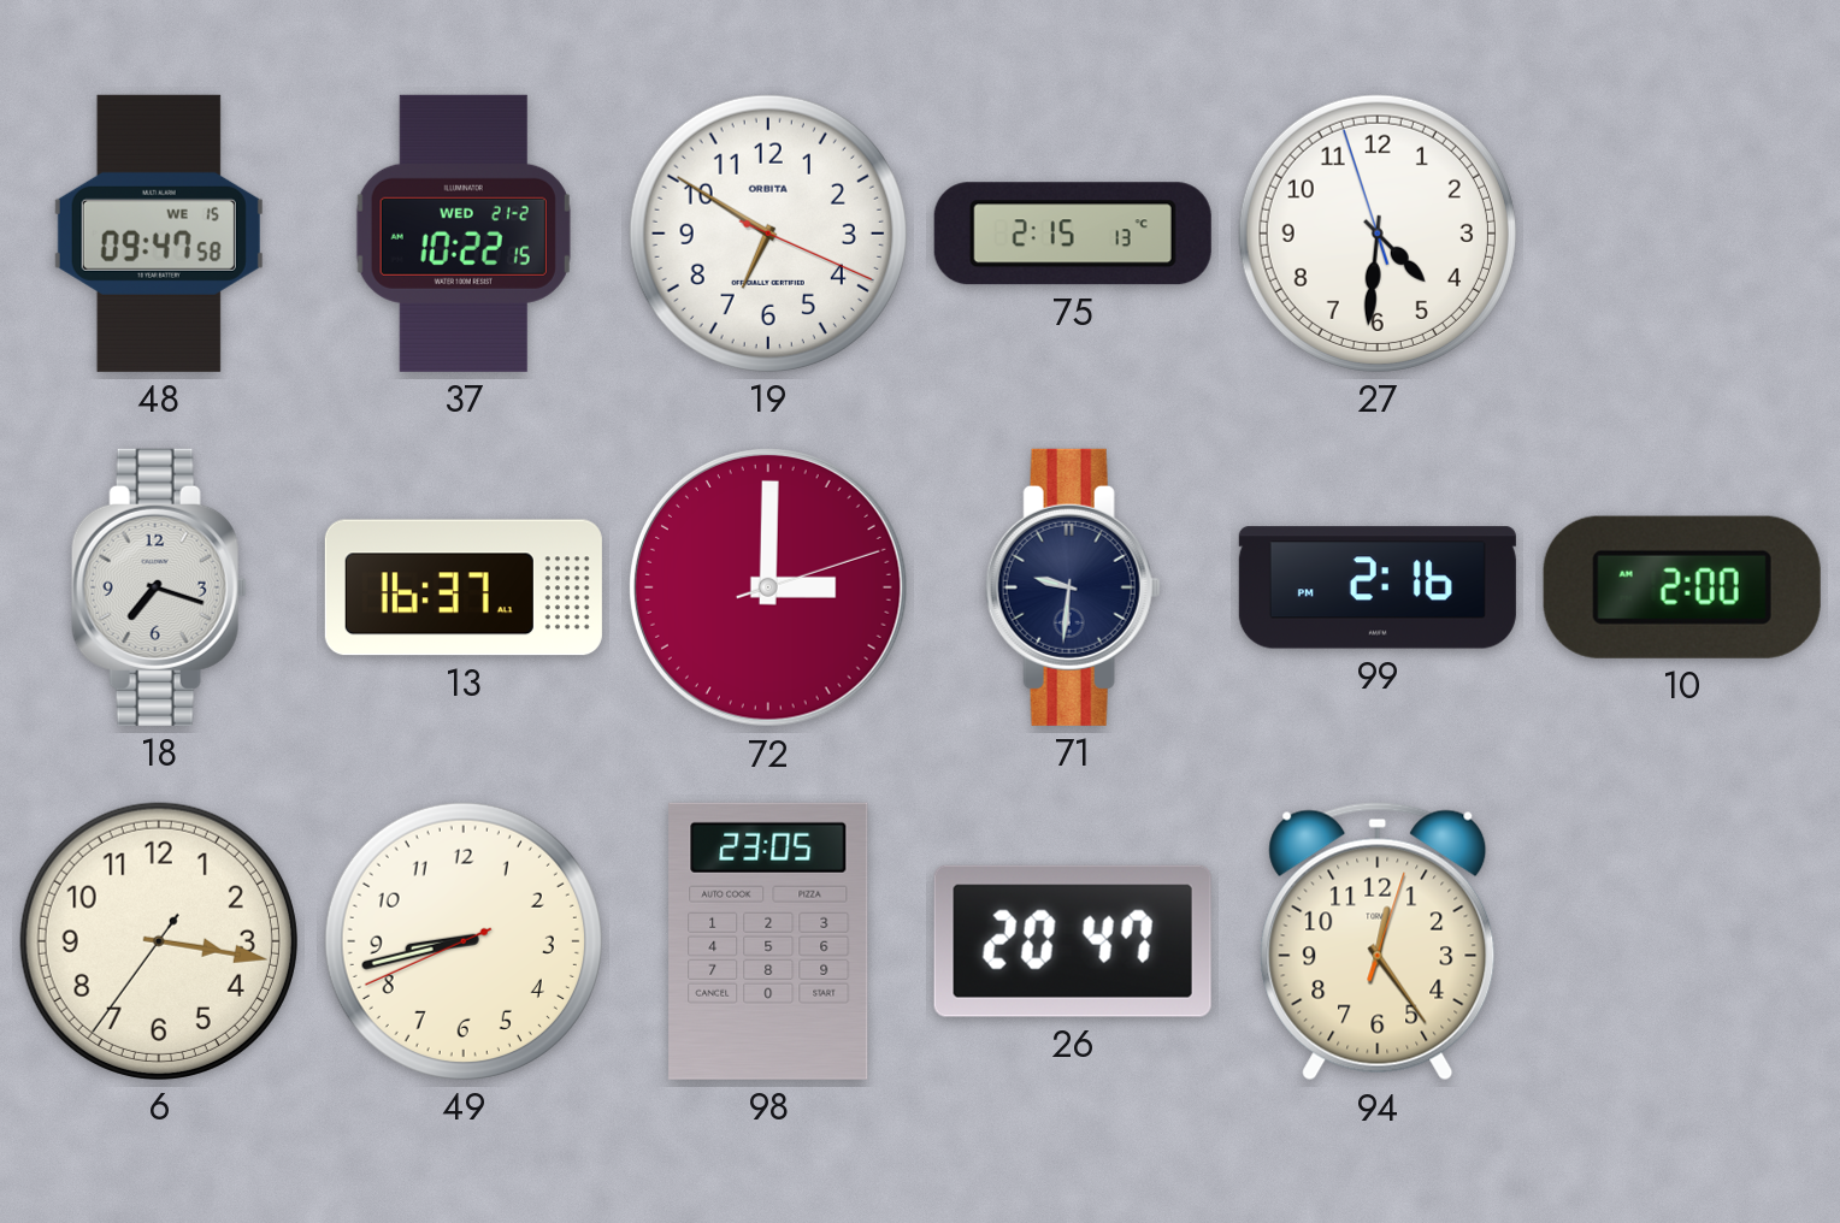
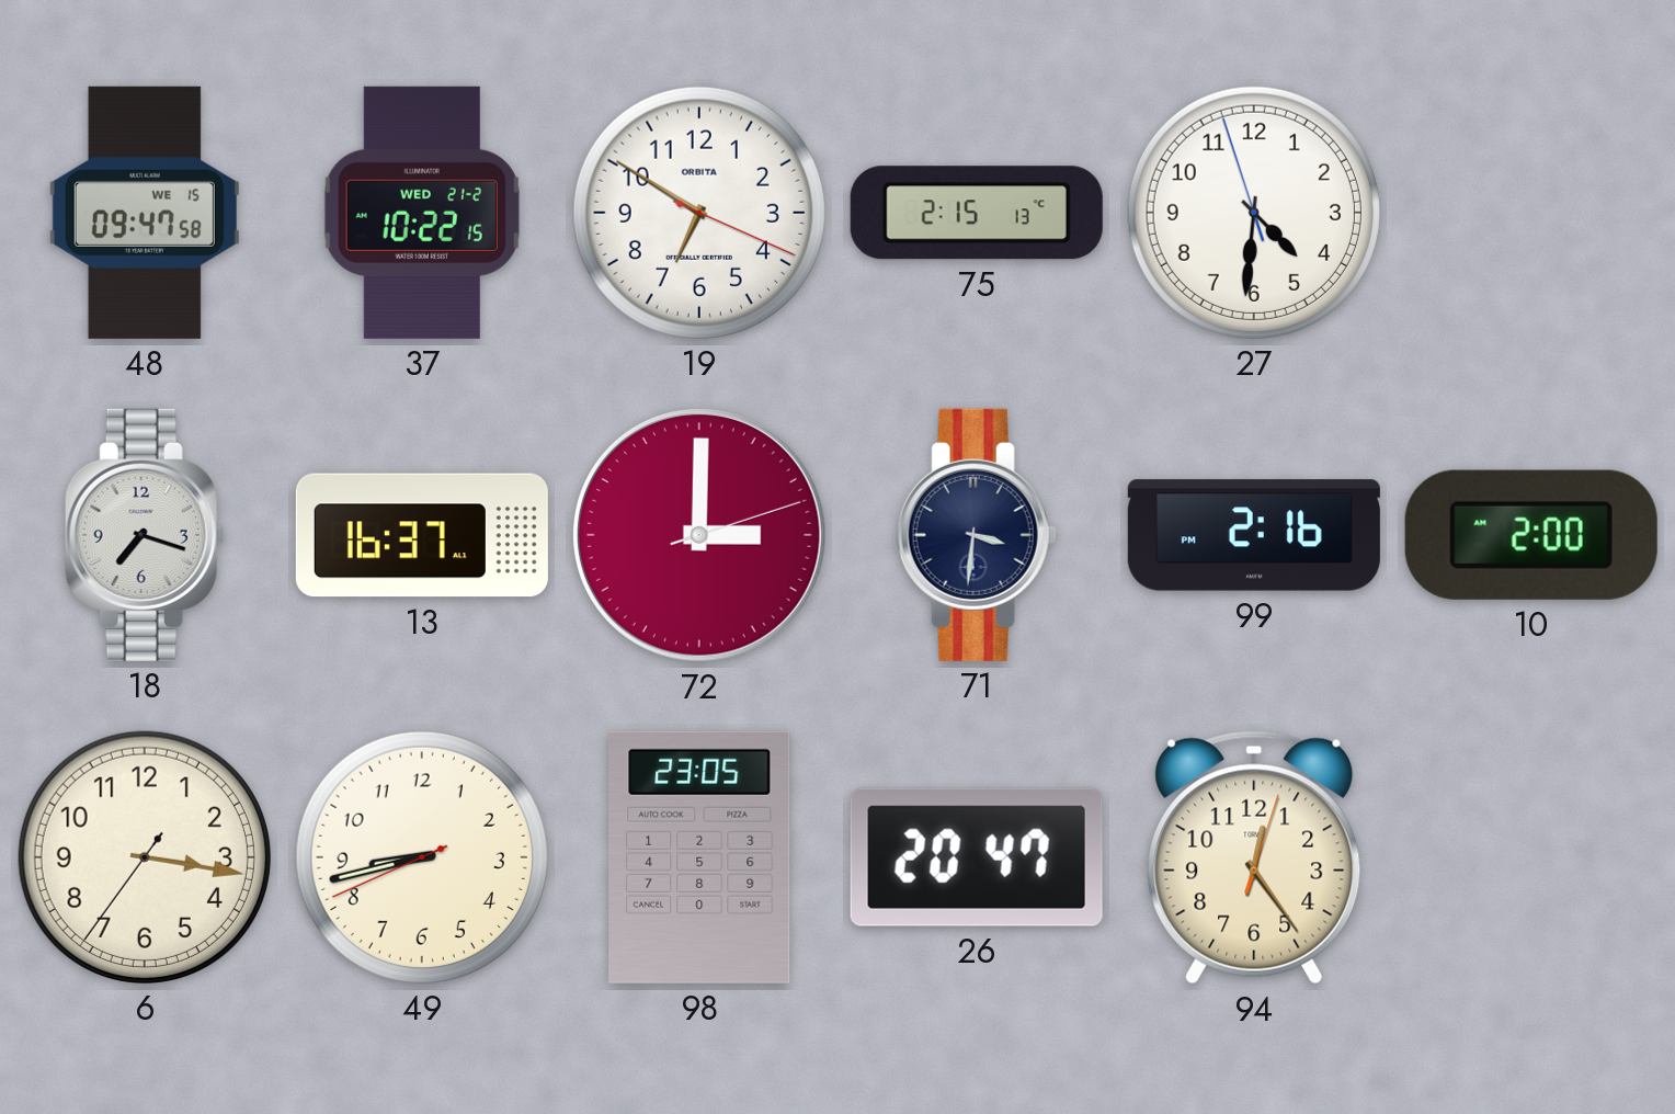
71: 9:31 -> 3:31
